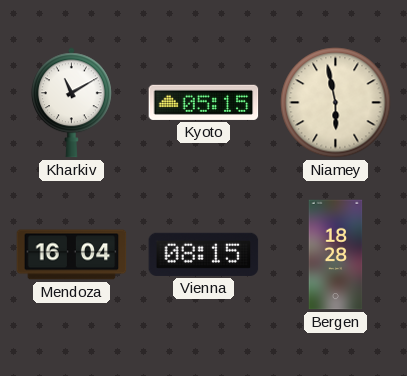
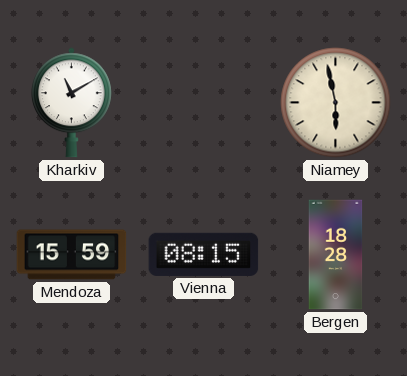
Kyoto: 05:15 -> none
Mendoza: 16:04 -> 15:59
